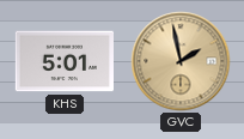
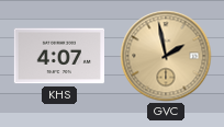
KHS: 5:01 -> 4:07
